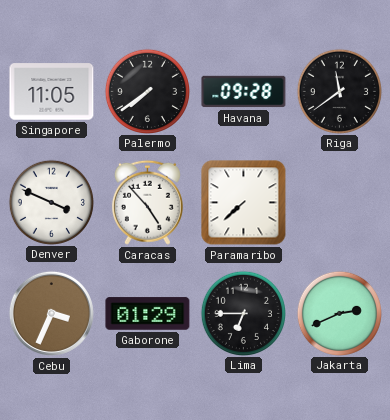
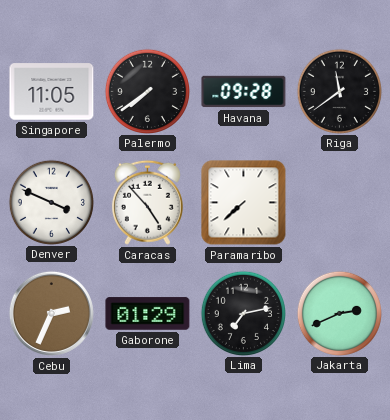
Cebu: 3:34 -> 2:34
Lima: 6:45 -> 7:13
